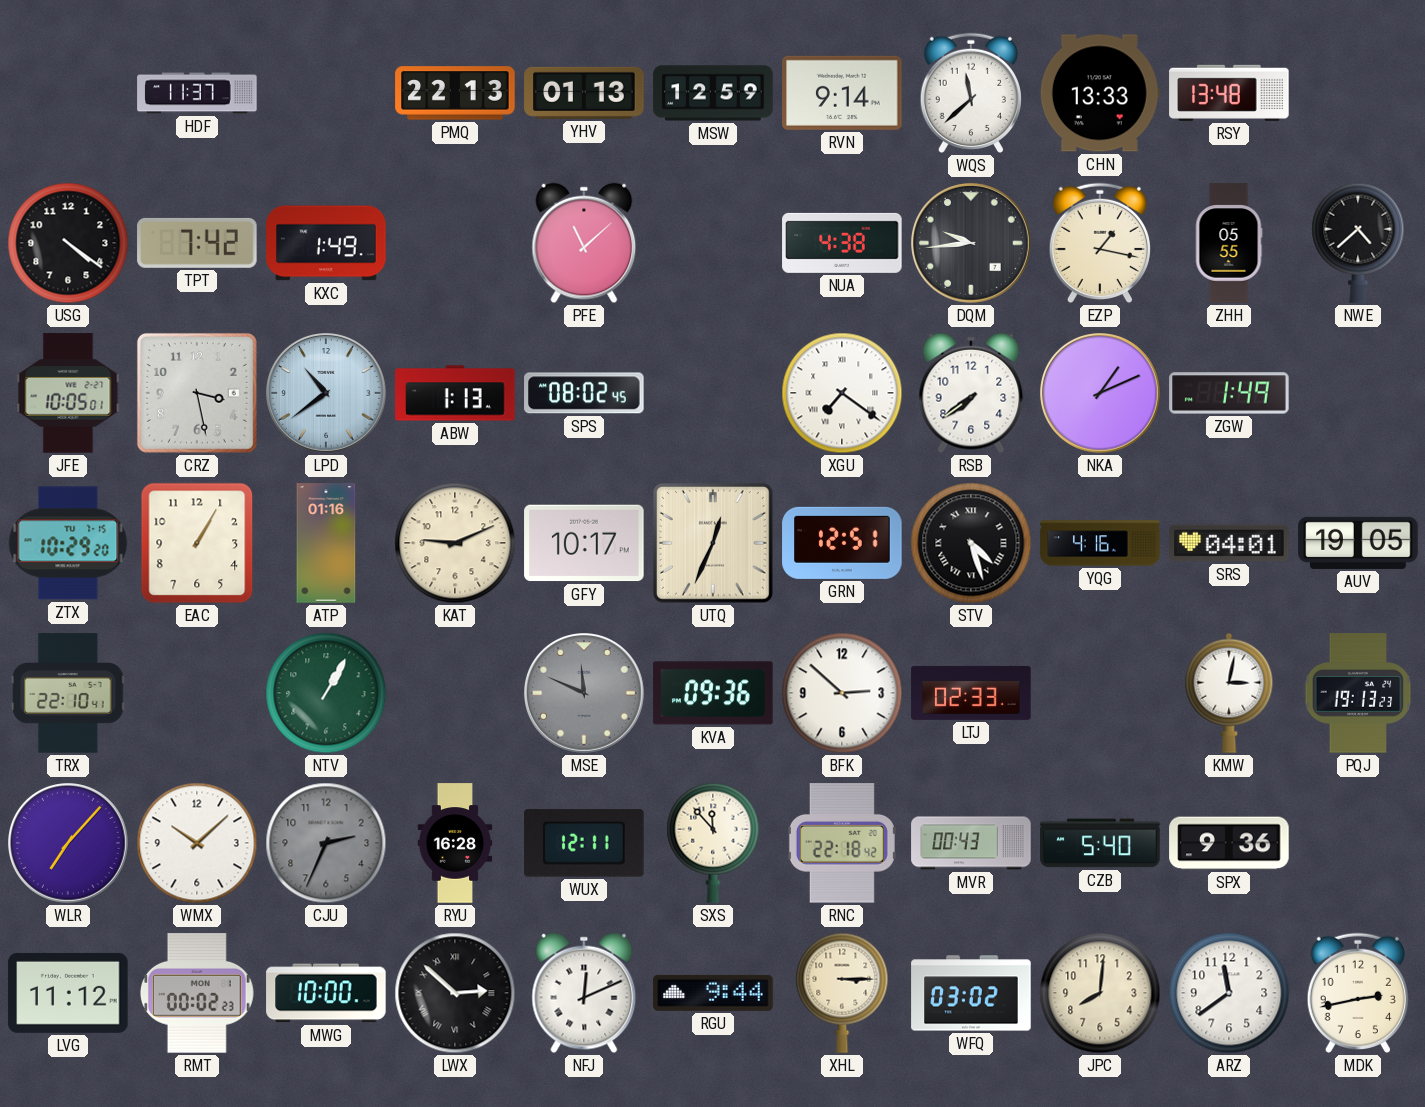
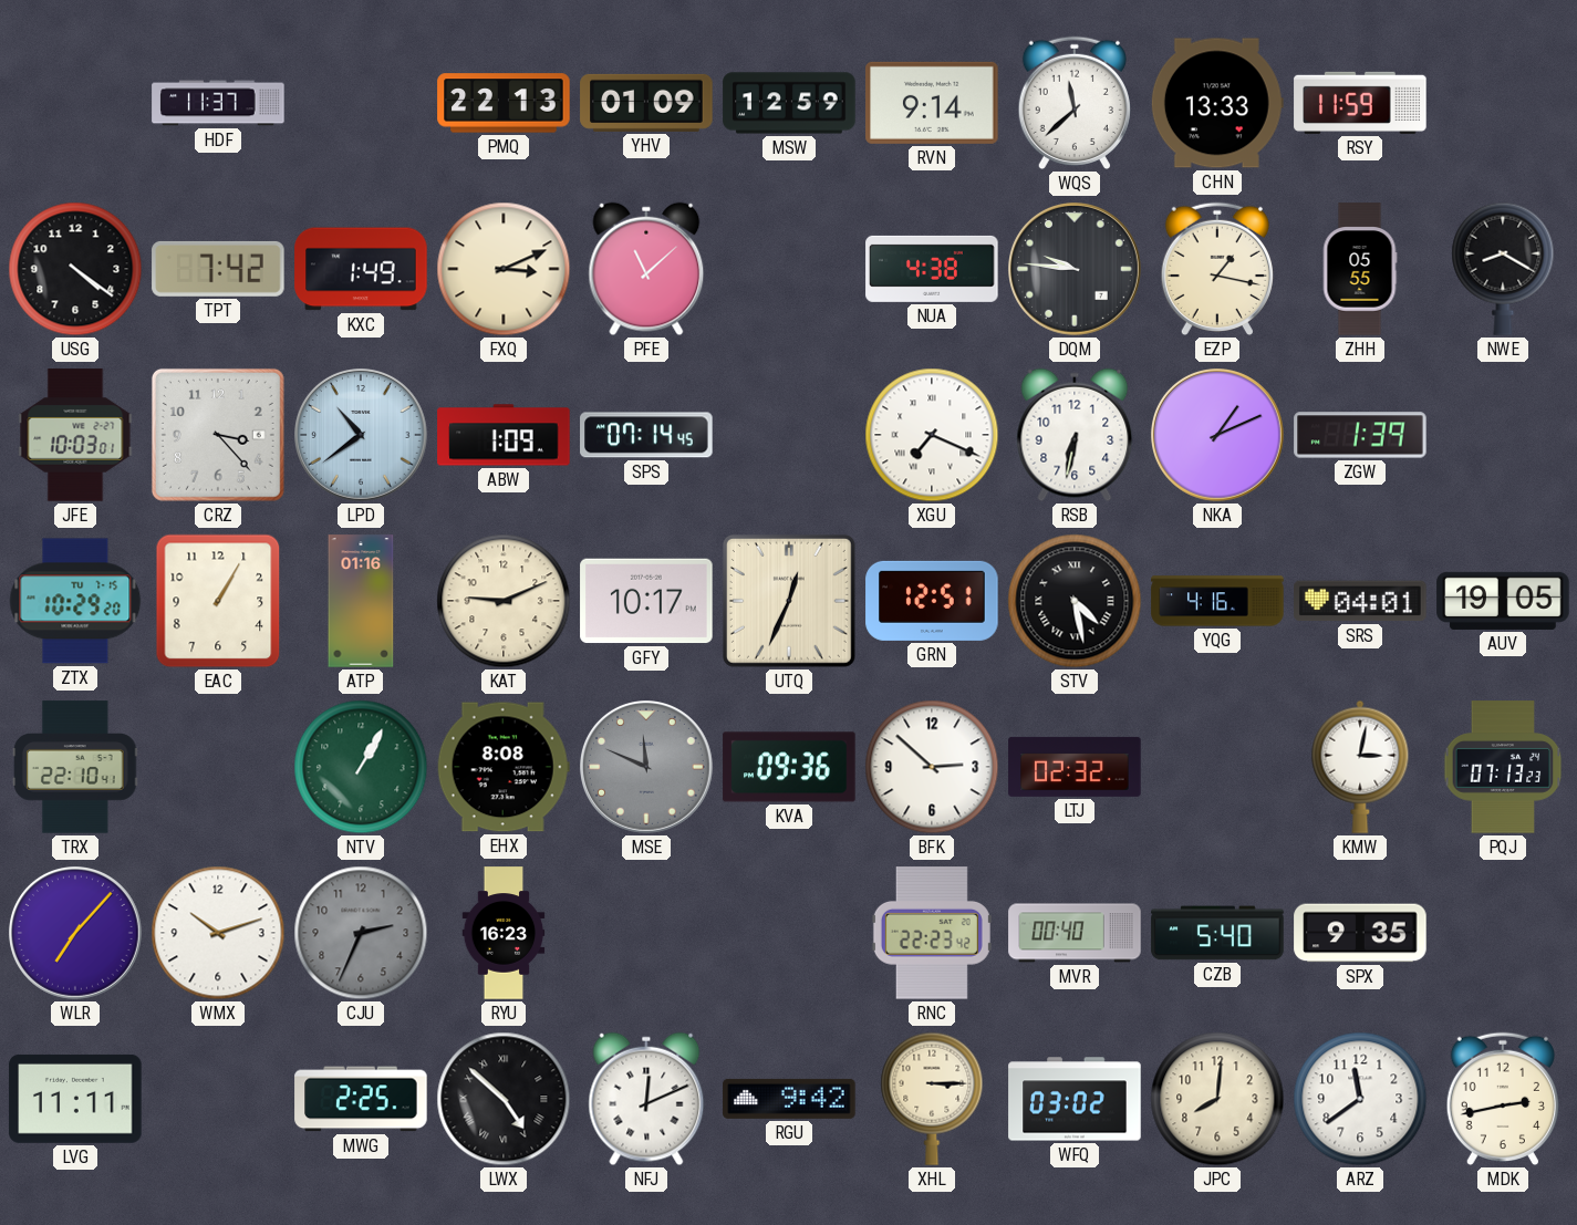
YHV: 01:13 -> 01:09
RSY: 13:48 -> 11:59
FXQ: none -> 3:11
DQM: 9:44 -> 9:46
NWE: 4:38 -> 8:20
JFE: 10:05 -> 10:03
CRZ: 3:28 -> 3:23
ABW: 1:13 -> 1:09
SPS: 08:02 -> 07:14
XGU: 7:21 -> 7:19
RSB: 7:39 -> 6:32
ZGW: 1:49 -> 1:39
STV: 4:27 -> 4:28
EHX: none -> 8:08
LTJ: 02:33 -> 02:32
PQJ: 19:13 -> 07:13
WMX: 10:08 -> 10:12
RYU: 16:28 -> 16:23
WUX: 12:11 -> none
SXS: 11:53 -> none
RNC: 22:18 -> 22:23
MVR: 00:43 -> 00:40
SPX: 9:36 -> 9:35
LVG: 11:12 -> 11:11
RMT: 00:02 -> none
MWG: 10:00 -> 2:25
LWX: 2:52 -> 4:52
RGU: 9:44 -> 9:42
